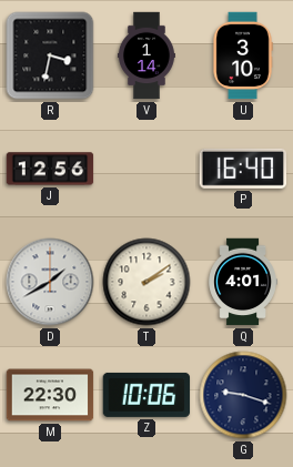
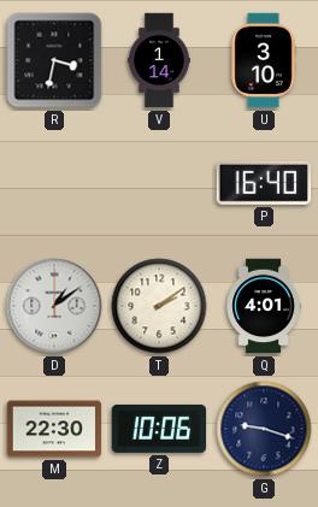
J: 12:56 -> none
D: 1:40 -> 1:09
